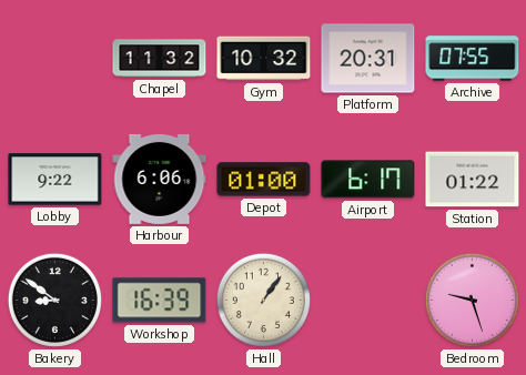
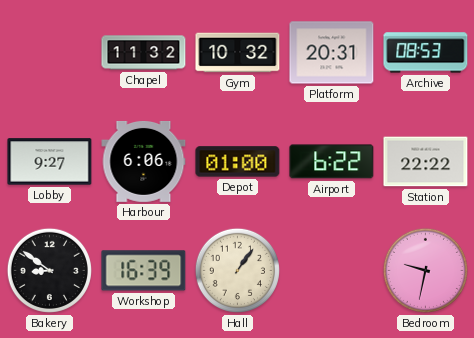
Archive: 07:55 -> 08:53
Lobby: 9:22 -> 9:27
Airport: 6:17 -> 6:22
Station: 01:22 -> 22:22
Bedroom: 9:27 -> 9:32
